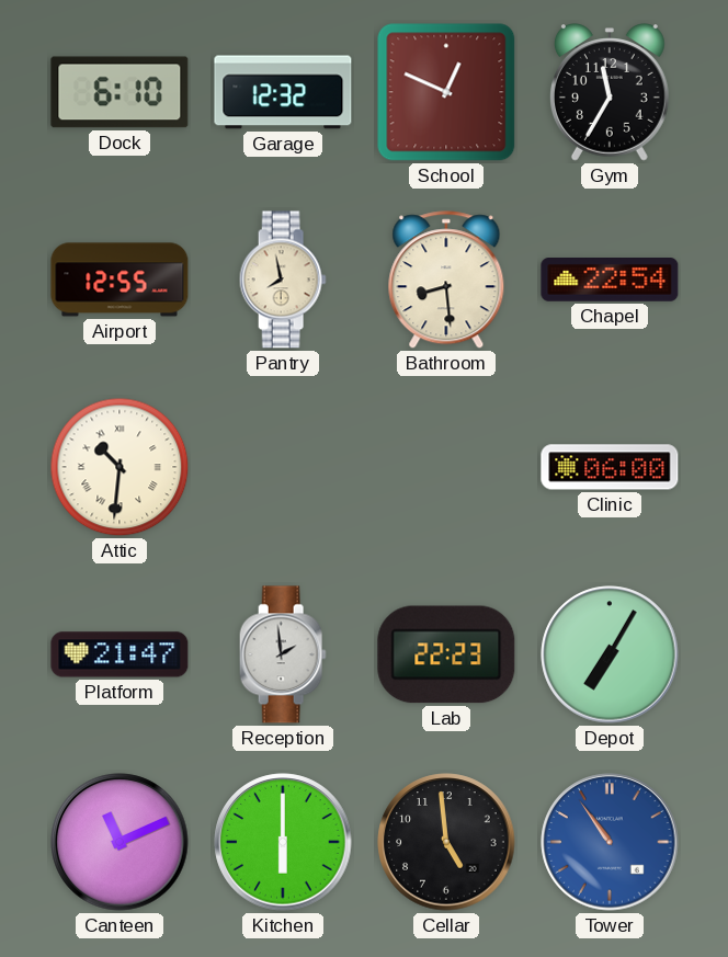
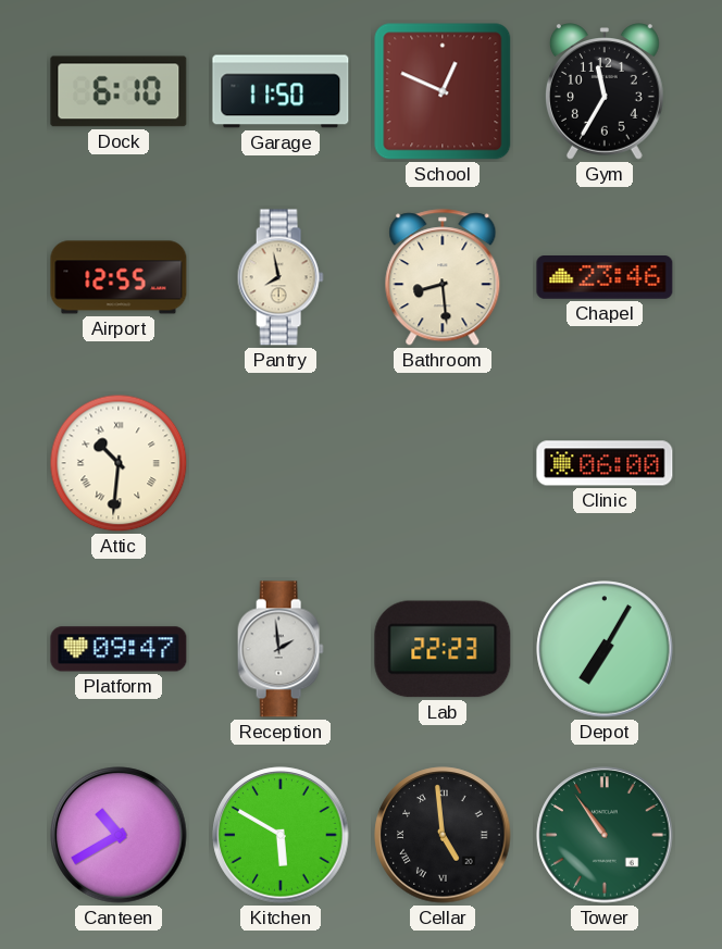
Garage: 12:32 -> 11:50
Chapel: 22:54 -> 23:46
Platform: 21:47 -> 09:47
Canteen: 11:11 -> 10:40
Kitchen: 6:00 -> 5:50
Cellar numerals: Arabic -> Roman
Tower dial: blue -> green
